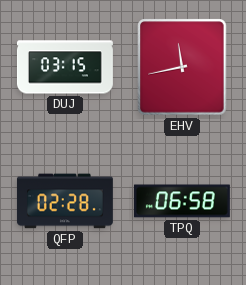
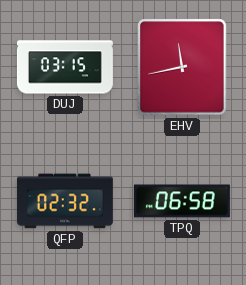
QFP: 02:28 -> 02:32
